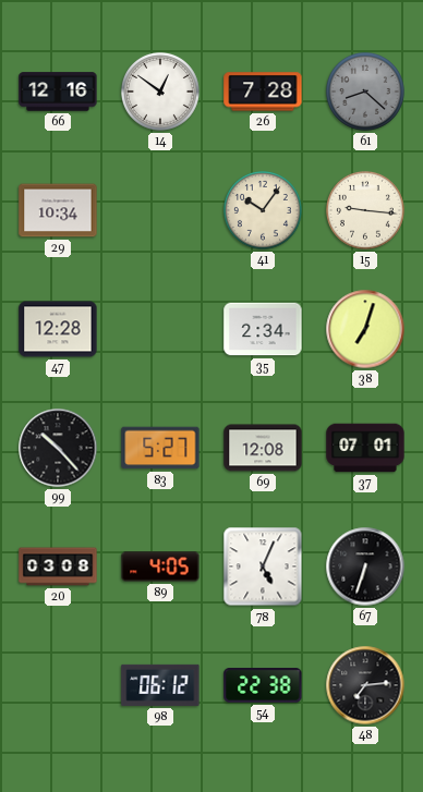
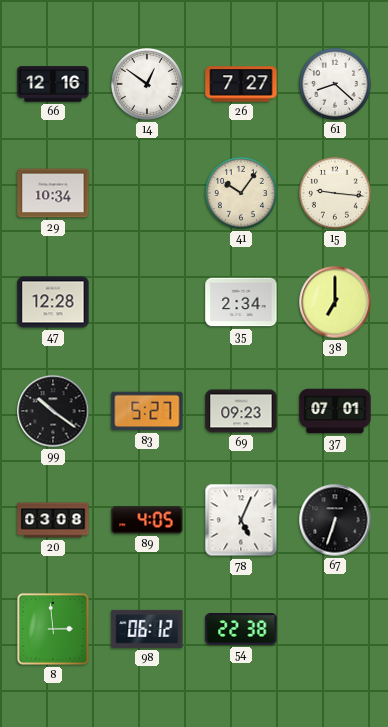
26: 7:28 -> 7:27
61 dial: grey -> white
38: 7:03 -> 7:00
99: 10:23 -> 10:21
69: 12:08 -> 09:23
8: none -> 2:59
48: 7:14 -> none
